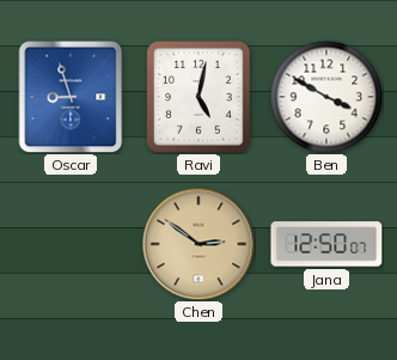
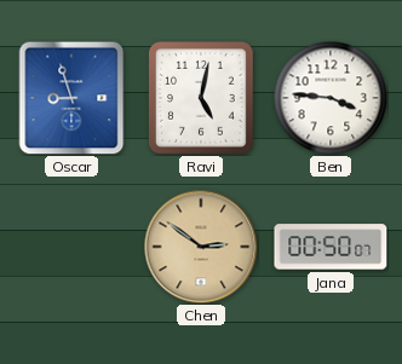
Ben: 3:50 -> 3:46
Jana: 12:50 -> 00:50
